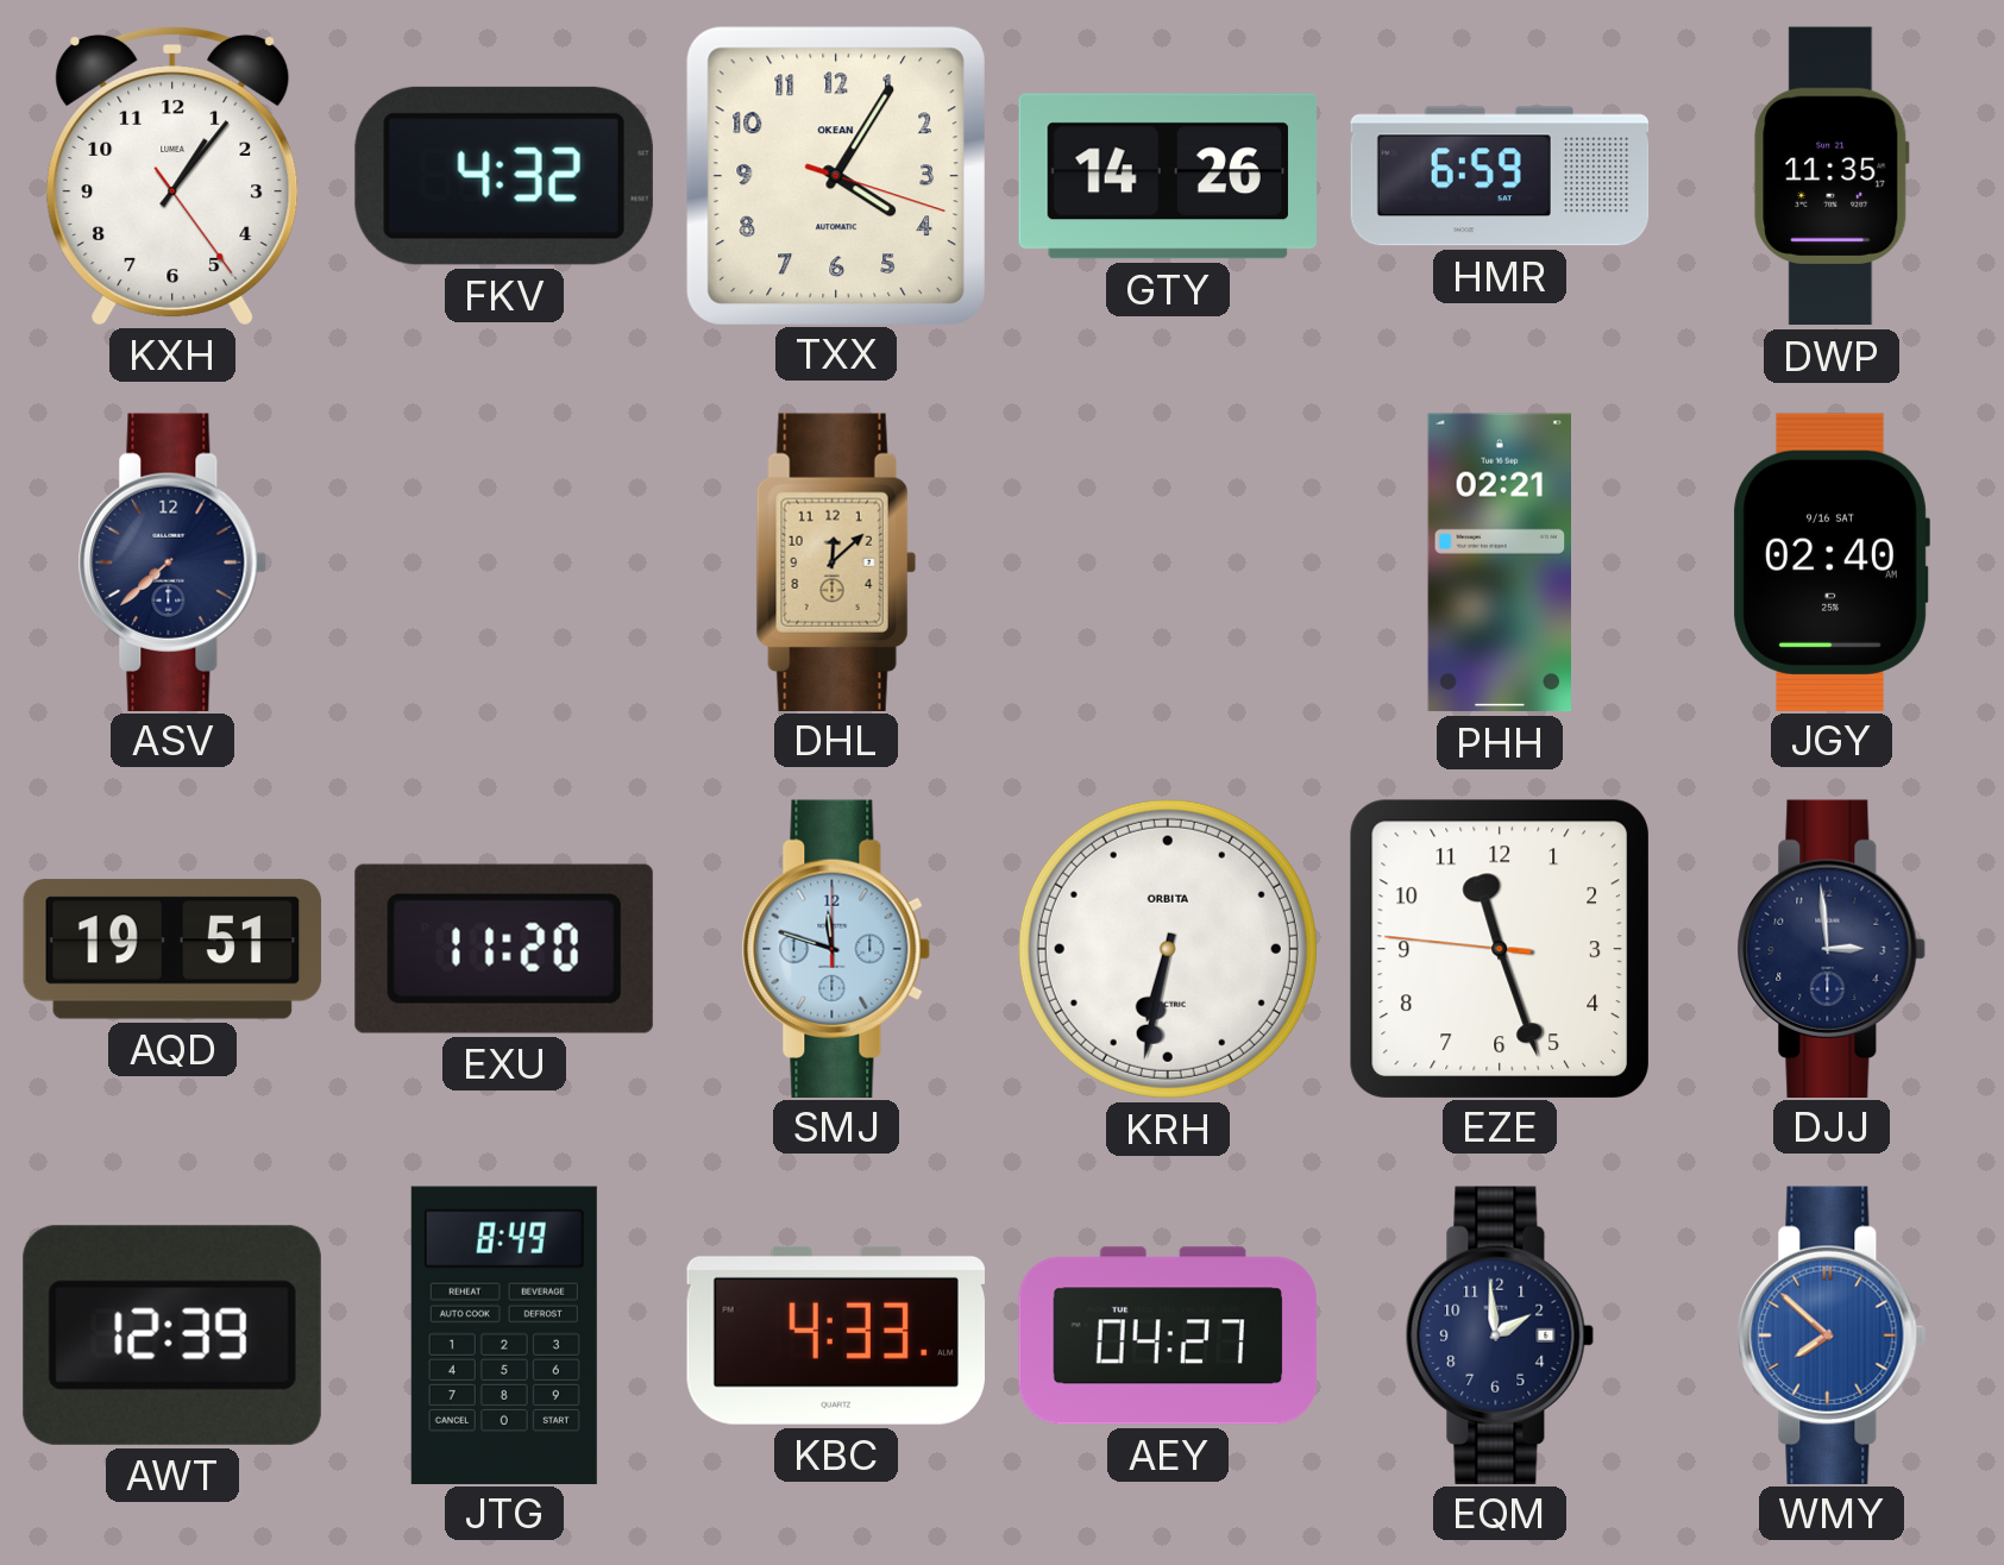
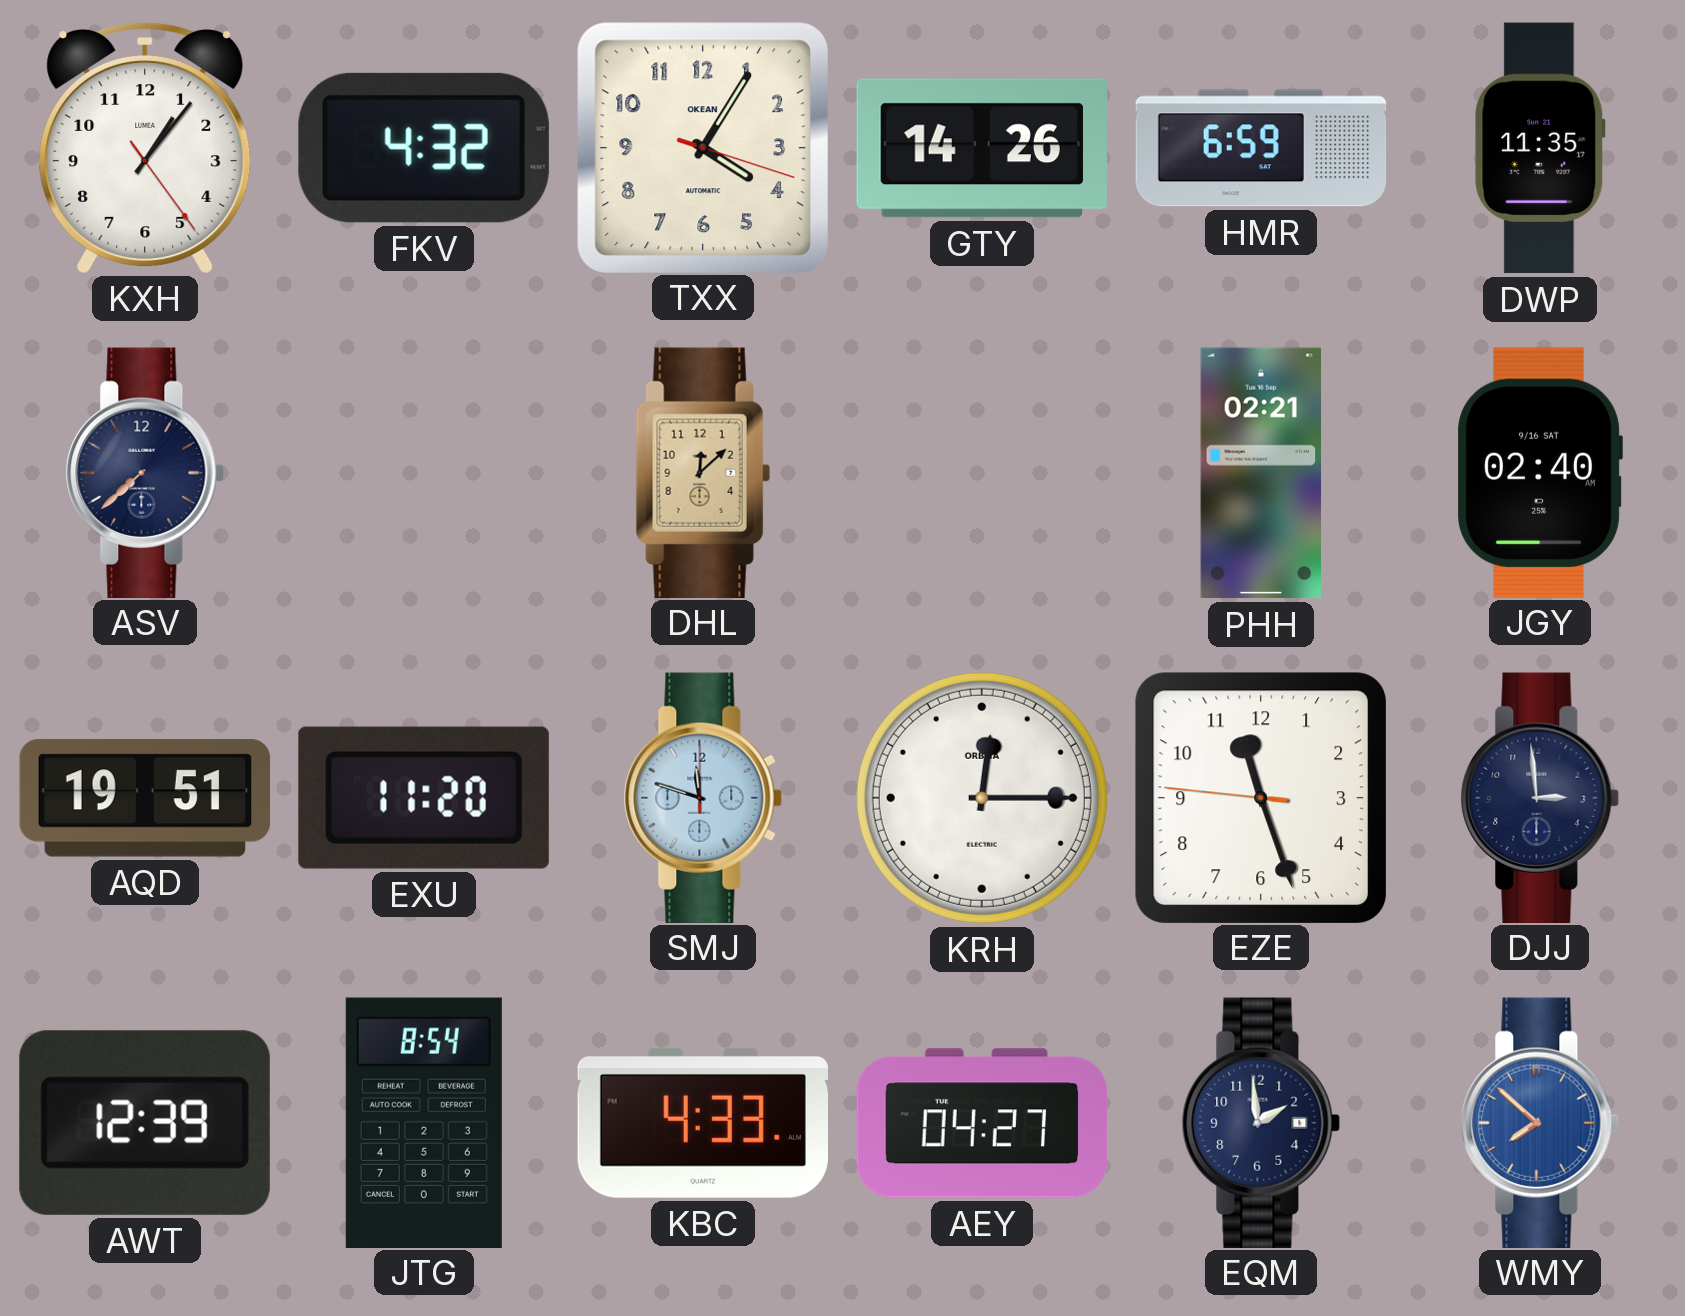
KRH: 6:32 -> 12:15
JTG: 8:49 -> 8:54
